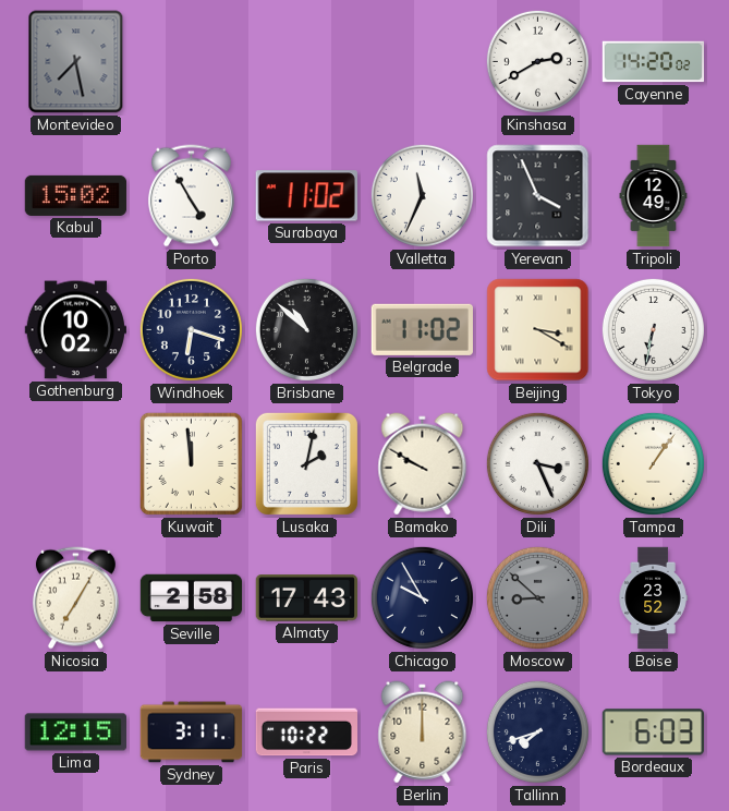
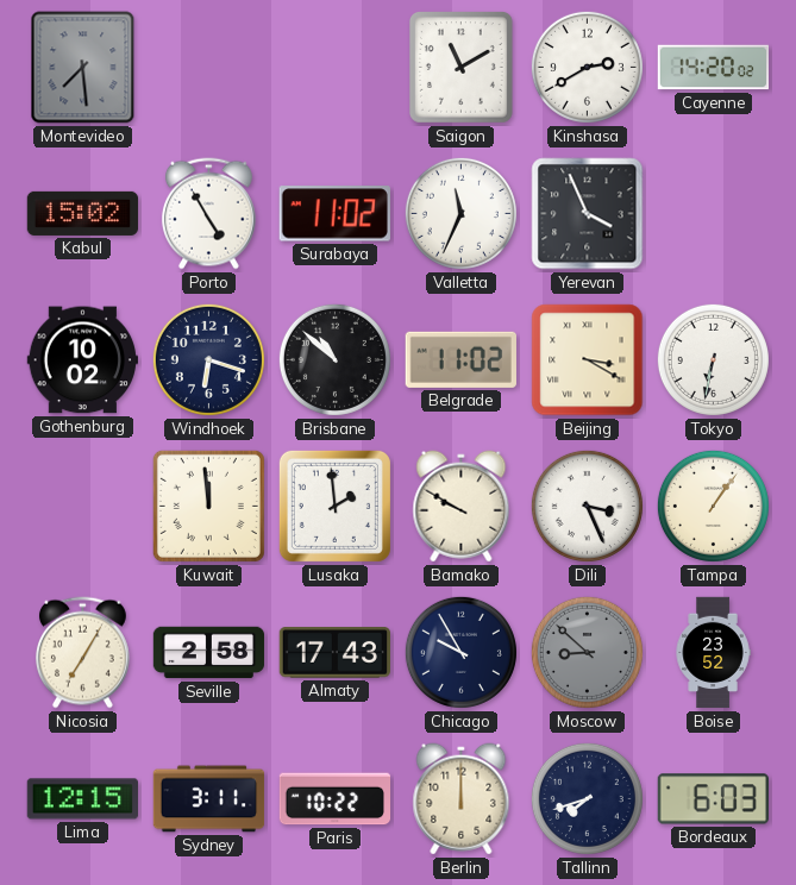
Montevideo: 7:28 -> 7:29
Saigon: none -> 11:10
Tripoli: 12:49 -> none
Lusaka: 2:02 -> 1:59
